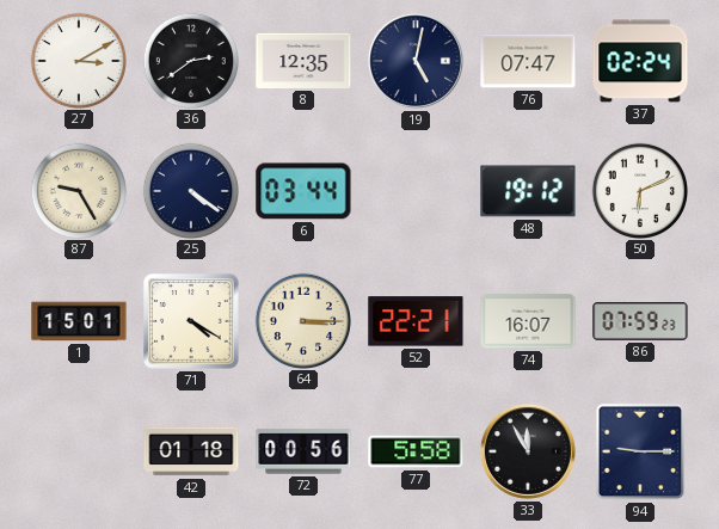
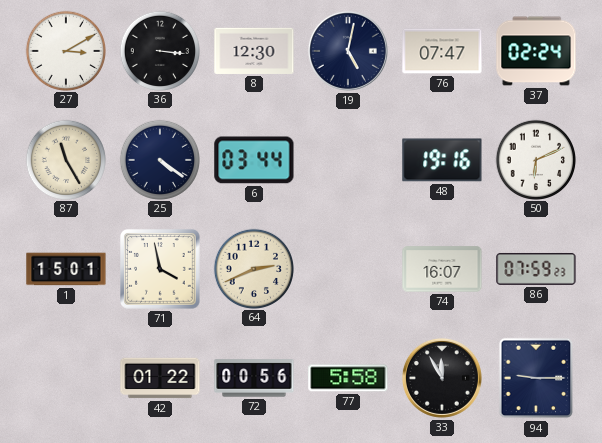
36: 2:39 -> 3:16
8: 12:35 -> 12:30
87: 9:25 -> 11:25
48: 19:12 -> 19:16
71: 4:20 -> 3:58
64: 3:15 -> 2:41
52: 22:21 -> none
42: 01:18 -> 01:22
